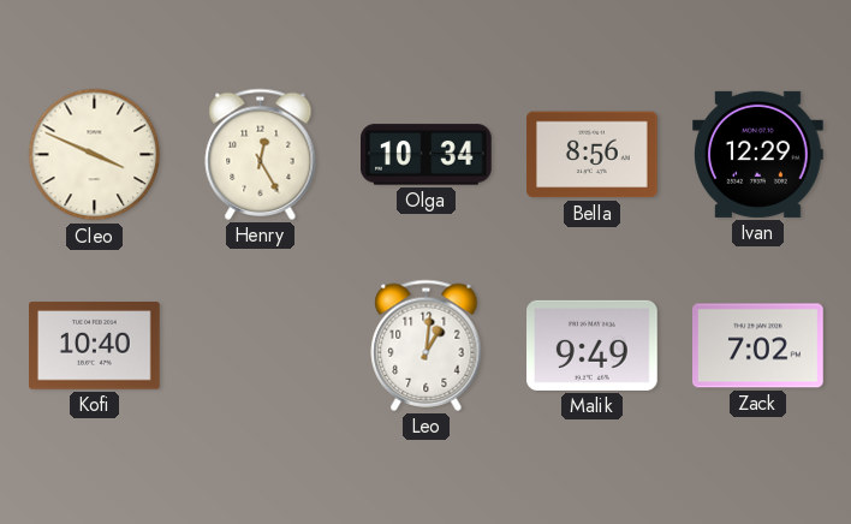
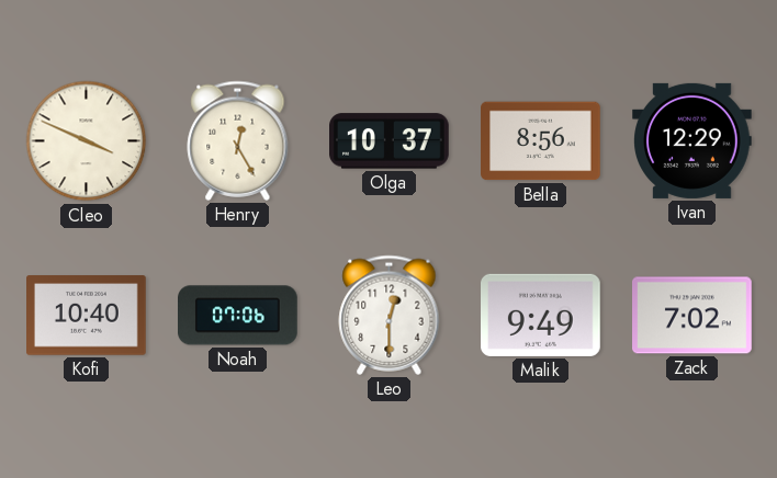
Olga: 10:34 -> 10:37
Noah: none -> 07:06
Leo: 1:01 -> 12:30
